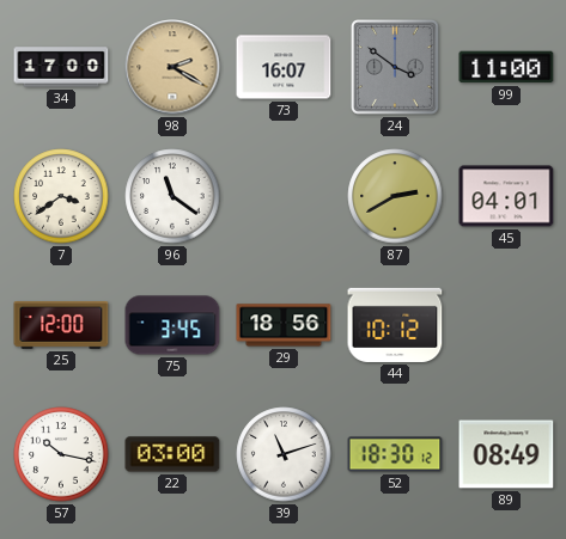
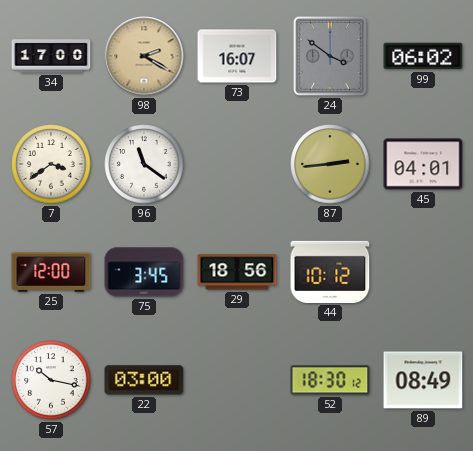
99: 11:00 -> 06:02
87: 2:40 -> 2:44
39: 11:12 -> none
